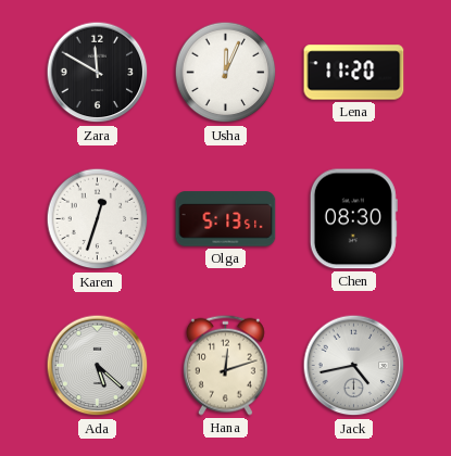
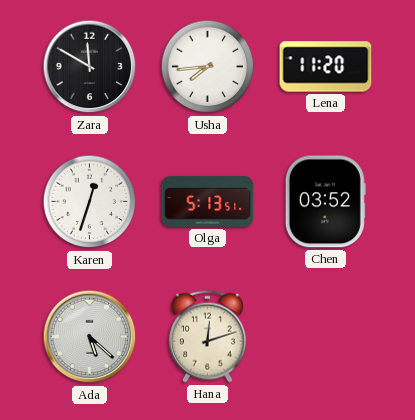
Usha: 12:04 -> 7:44
Chen: 08:30 -> 03:52
Jack: 4:43 -> none
